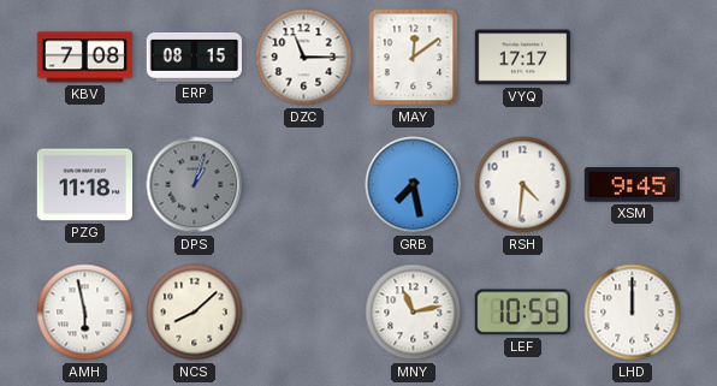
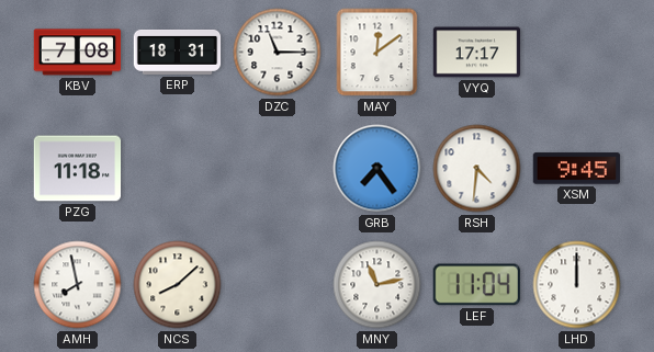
ERP: 08:15 -> 18:31
DPS: 1:03 -> none
GRB: 7:28 -> 7:24
AMH: 5:58 -> 7:58
LEF: 10:59 -> 11:04
